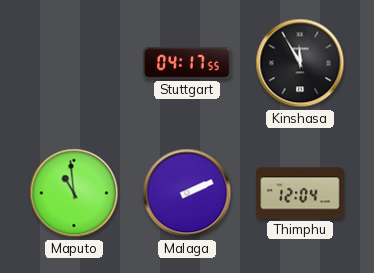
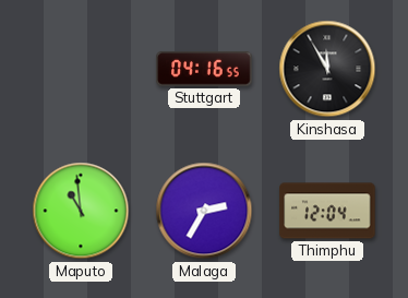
Stuttgart: 04:17 -> 04:16
Malaga: 2:11 -> 2:35
